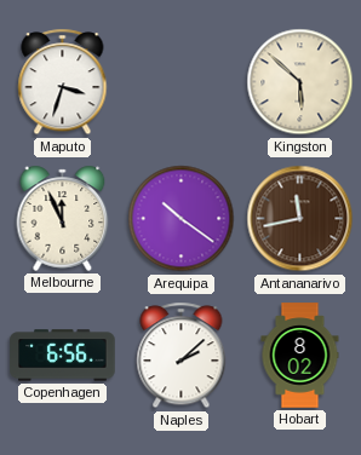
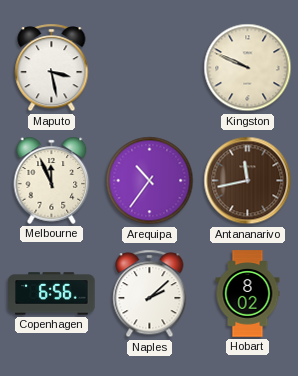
Maputo: 3:33 -> 3:28
Kingston: 5:52 -> 9:49
Arequipa: 10:21 -> 10:36
